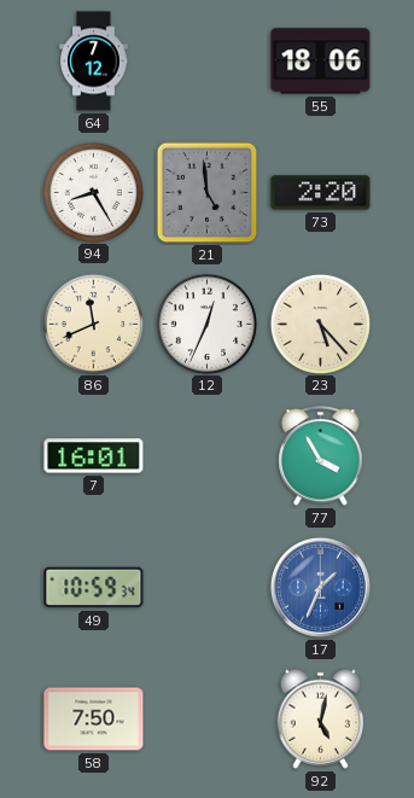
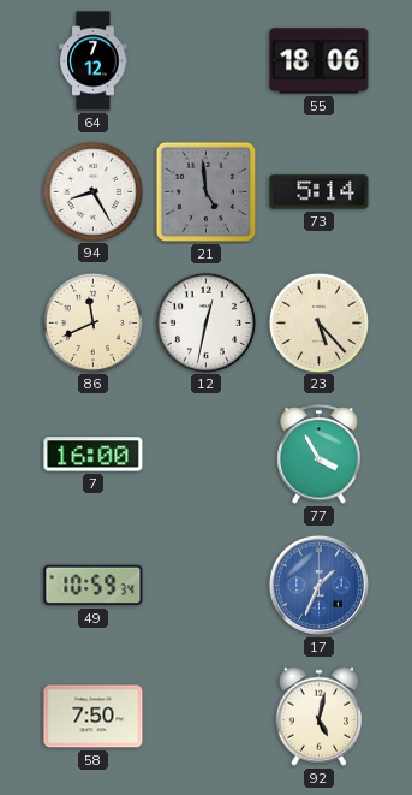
73: 2:20 -> 5:14
12: 12:34 -> 12:32
7: 16:01 -> 16:00
